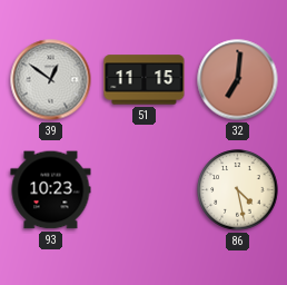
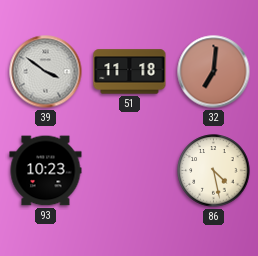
39: 12:51 -> 3:51
51: 11:15 -> 11:18
